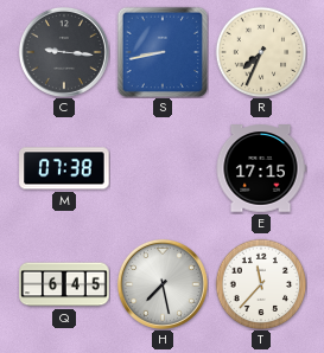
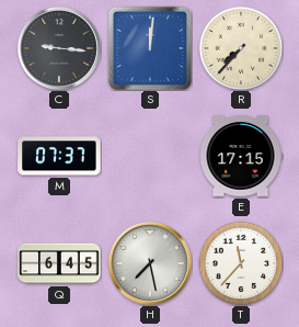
S: 8:43 -> 12:01
R: 7:34 -> 7:37
M: 07:38 -> 07:37
